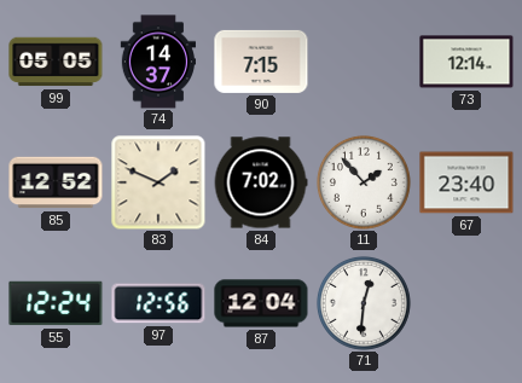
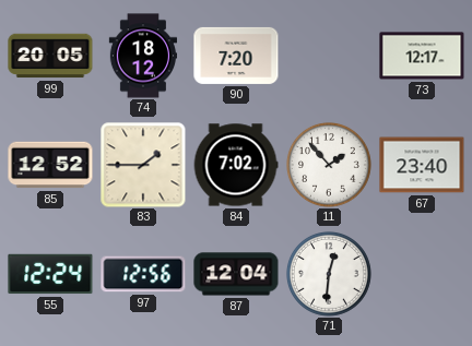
99: 05:05 -> 20:05
74: 14:37 -> 18:12
90: 7:15 -> 7:20
73: 12:14 -> 12:17
83: 1:49 -> 1:45
